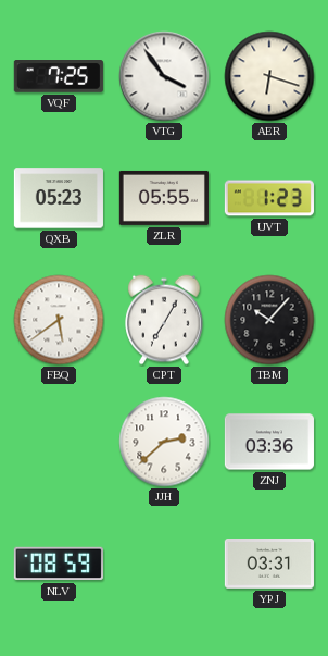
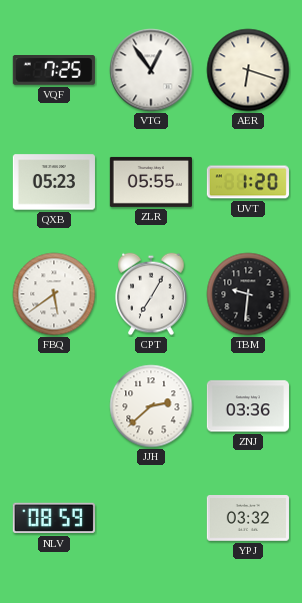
VTG: 3:54 -> 12:54
UVT: 1:23 -> 1:20
TBM: 10:07 -> 9:31
YPJ: 03:31 -> 03:32
